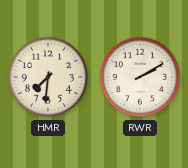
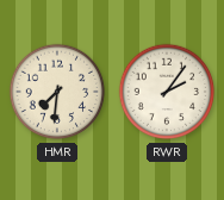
RWR: 2:10 -> 2:06
